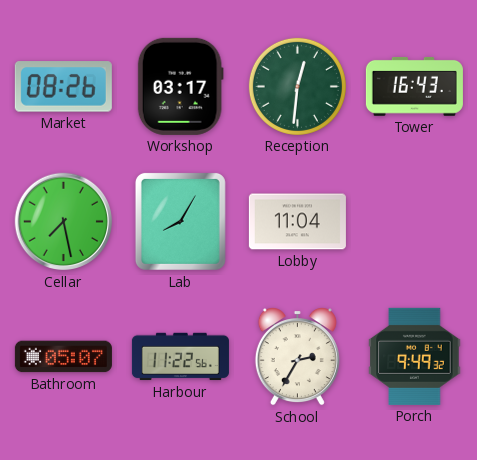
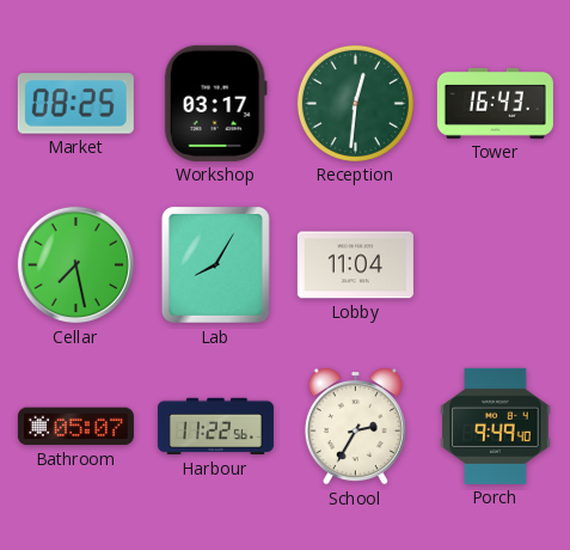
Market: 08:26 -> 08:25
Porch: 9:49:32 -> 9:49:40
